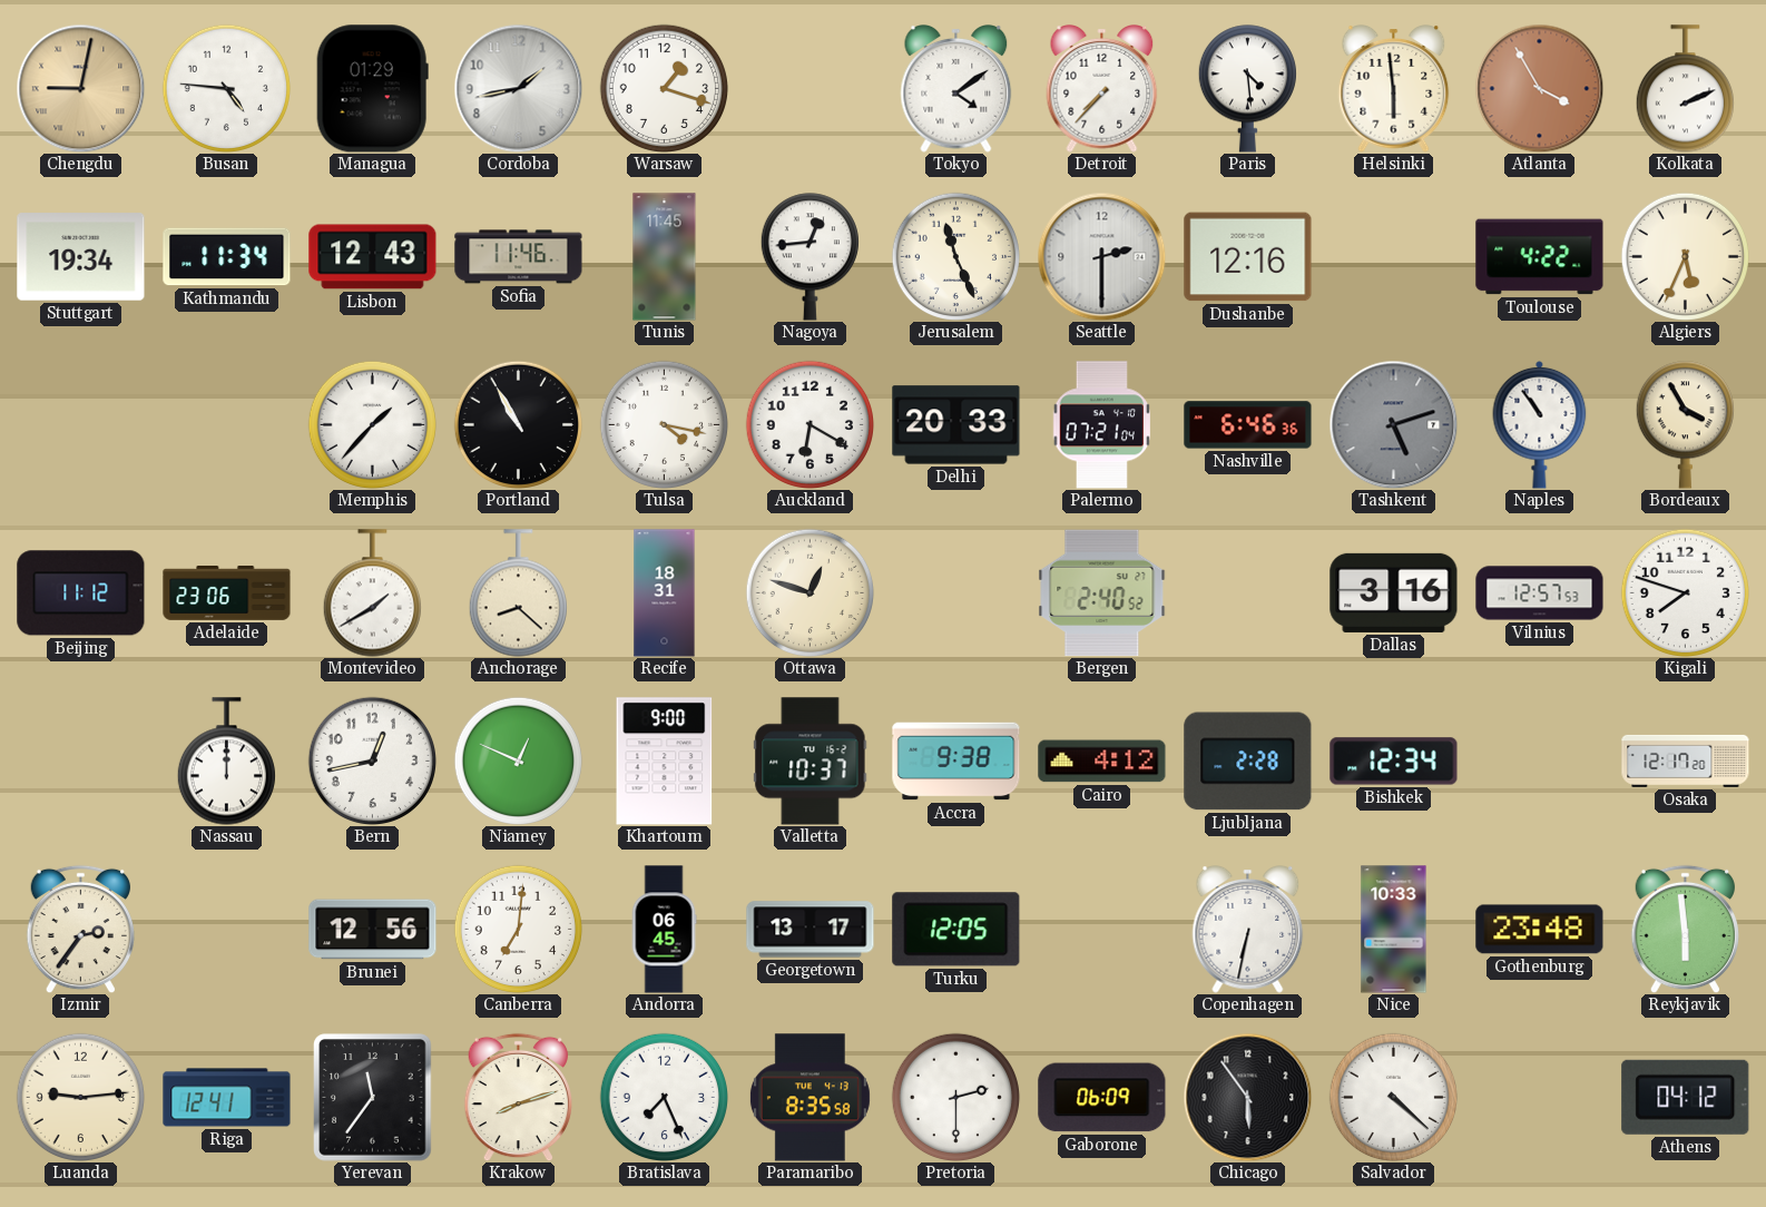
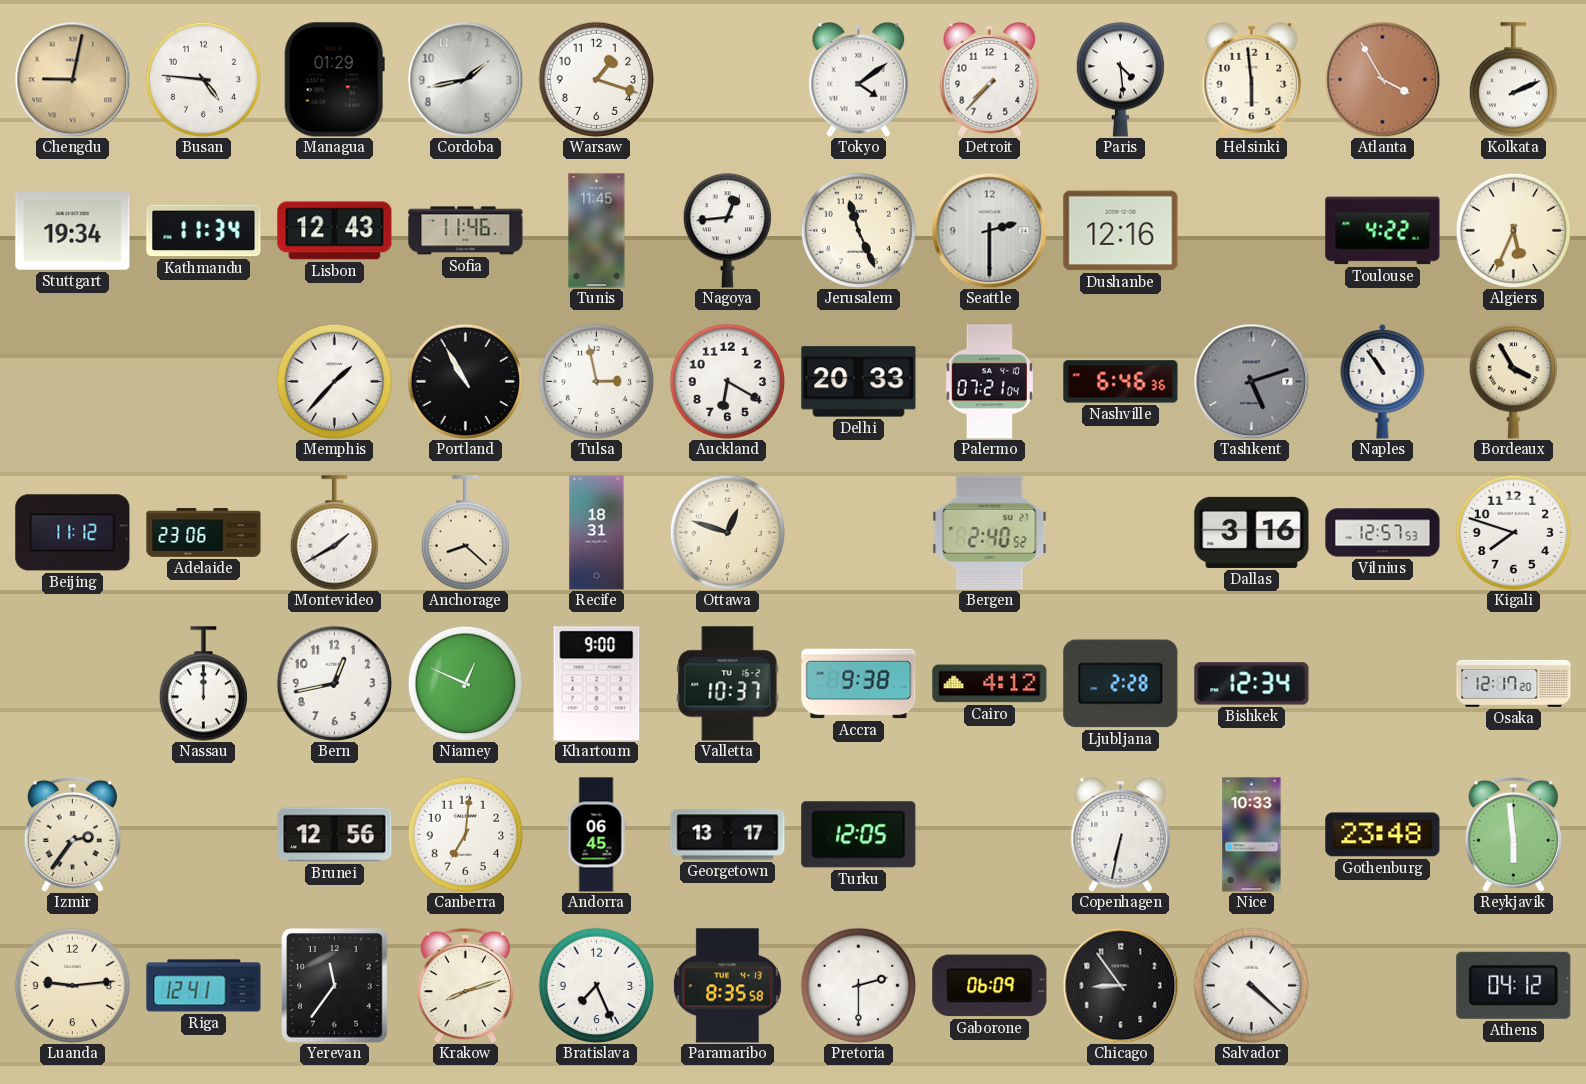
Tulsa: 4:17 -> 2:58
Chicago: 5:54 -> 8:54
